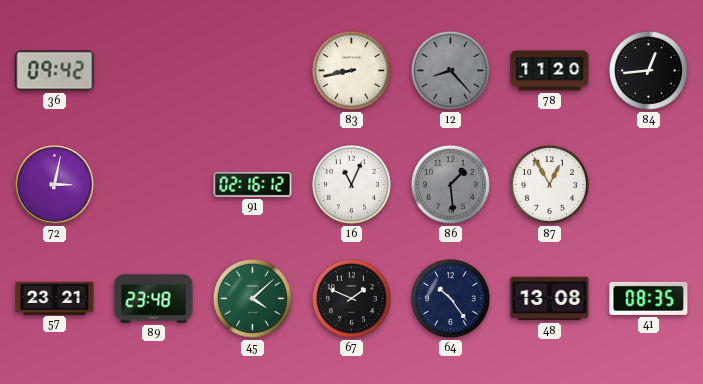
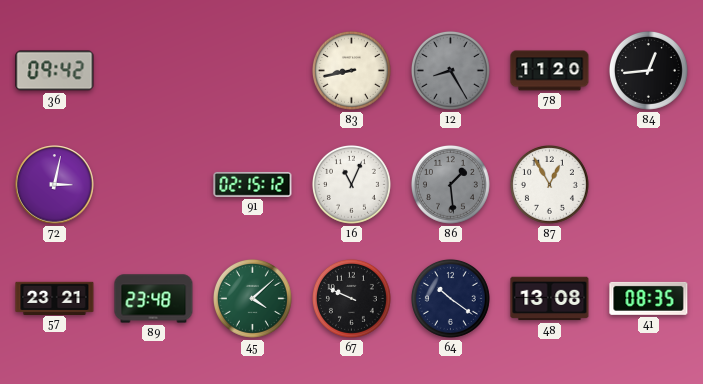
12: 8:23 -> 8:25
91: 02:16 -> 02:15
67: 1:49 -> 9:49
64: 10:24 -> 10:21
